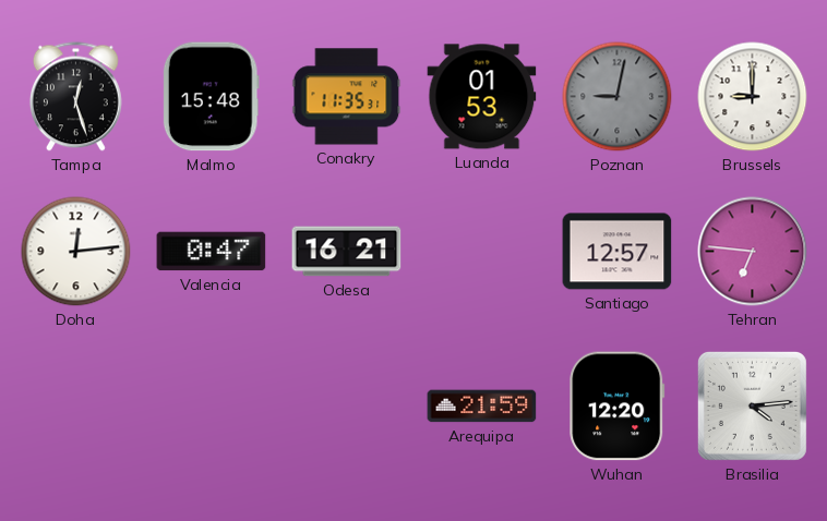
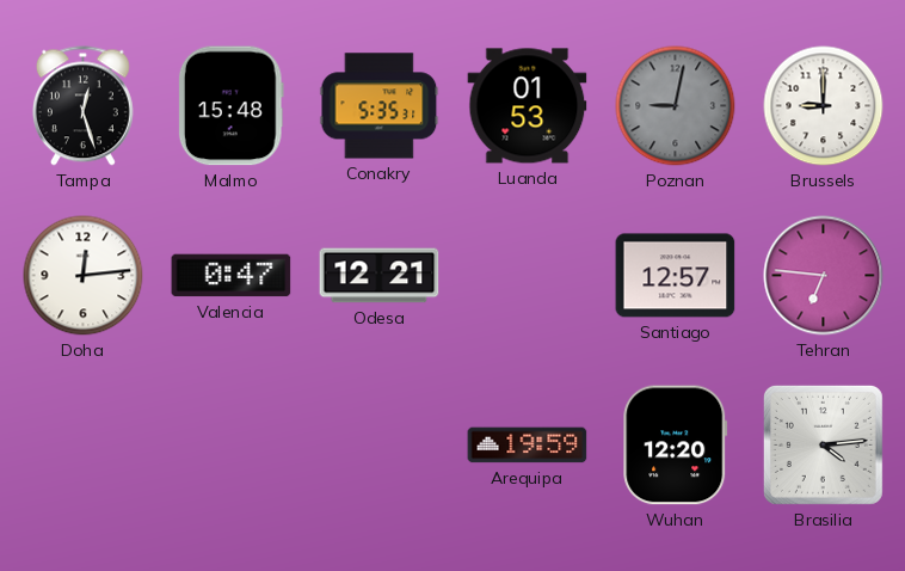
Conakry: 11:35 -> 5:35
Odesa: 16:21 -> 12:21
Arequipa: 21:59 -> 19:59
